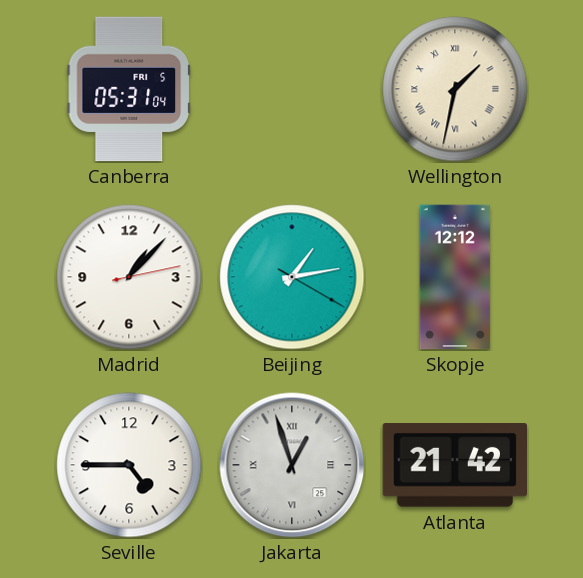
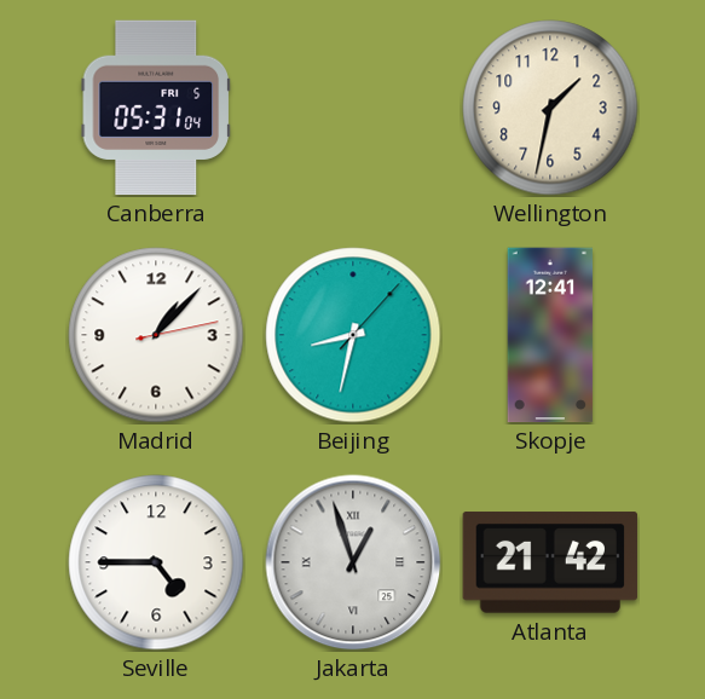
Wellington numerals: Roman -> Arabic
Beijing: 1:13 -> 8:32
Skopje: 12:12 -> 12:41
